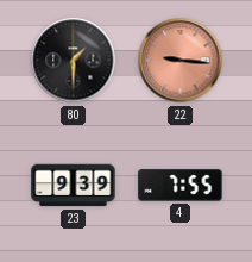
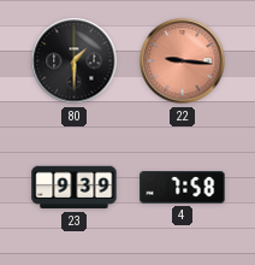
4: 7:55 -> 7:58
